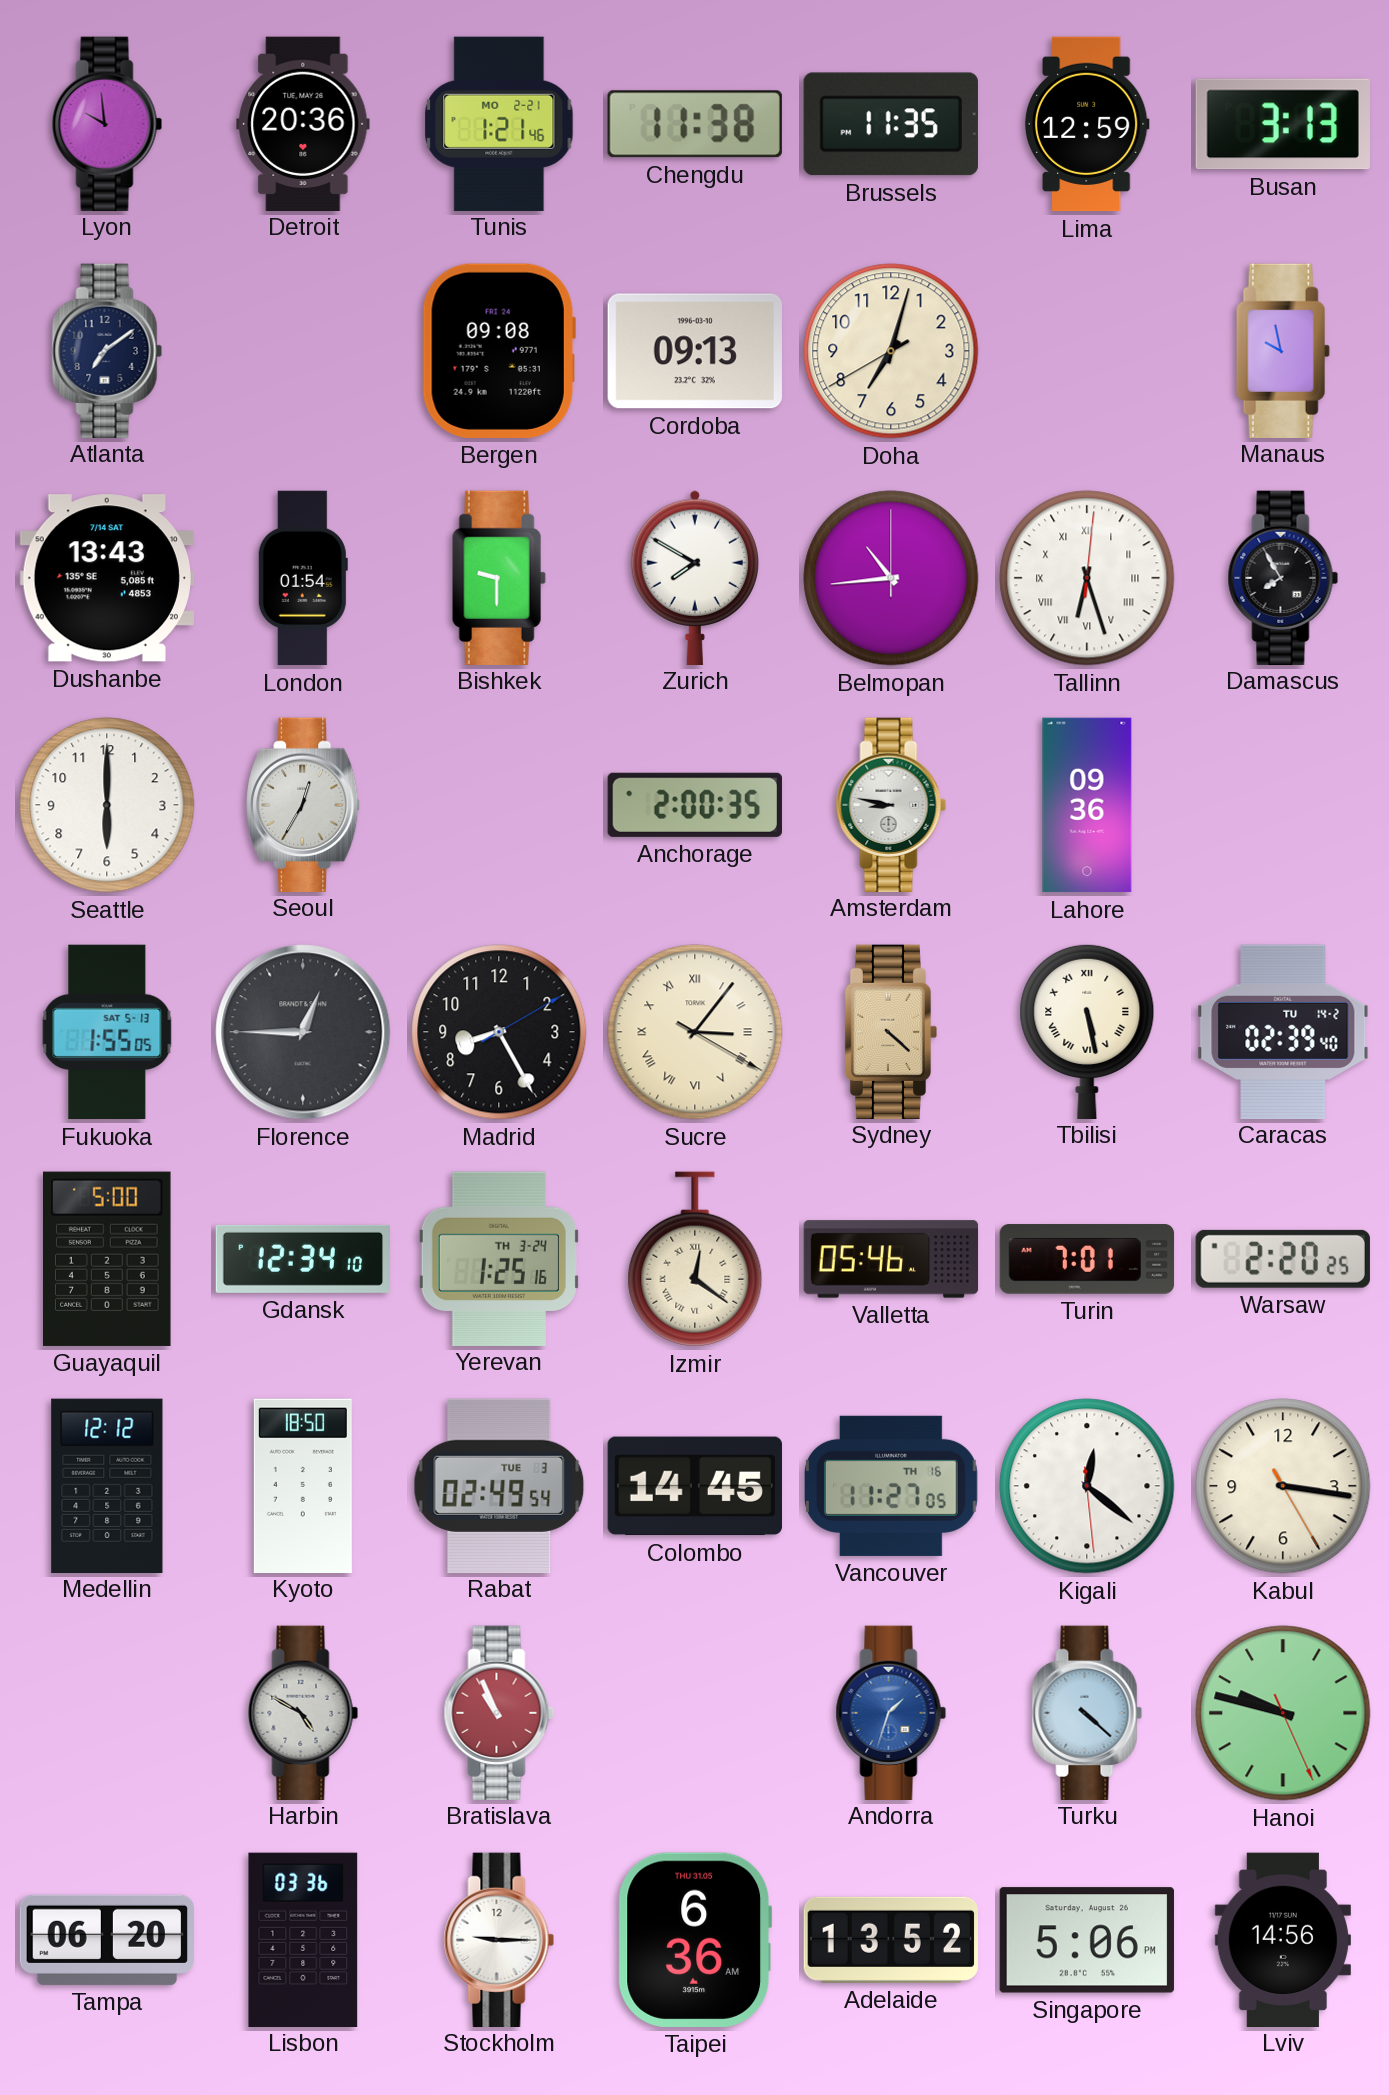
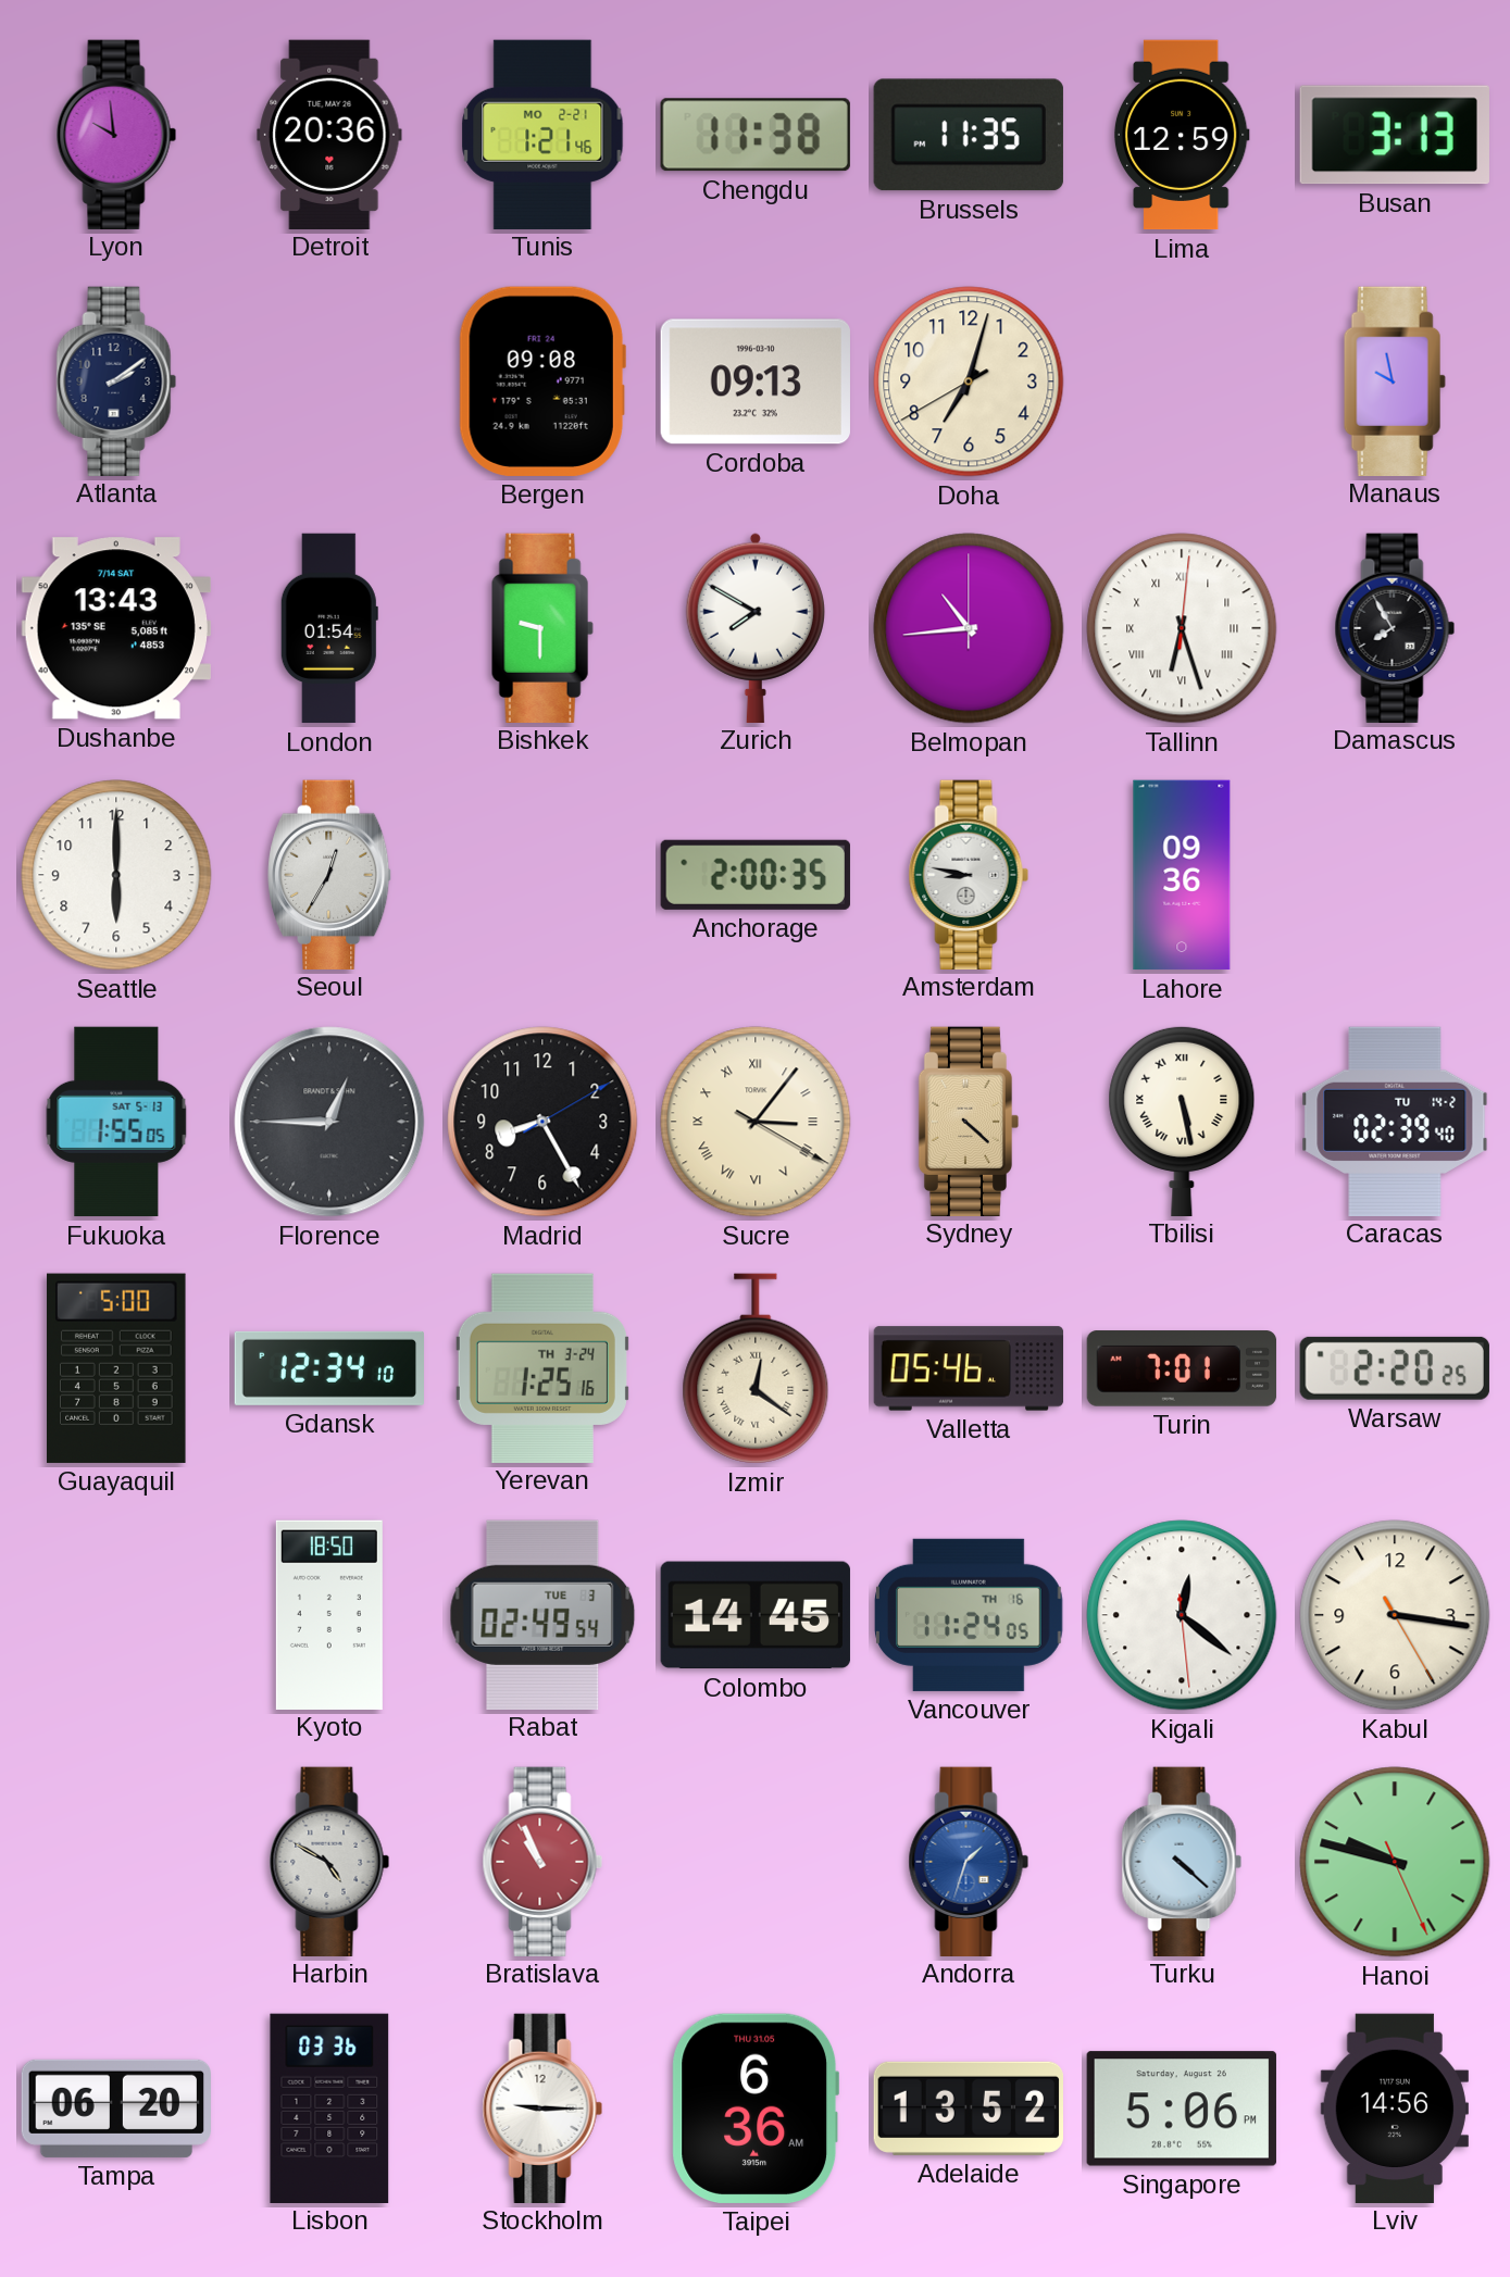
Atlanta: 7:09 -> 2:09
Medellin: 12:12 -> none
Vancouver: 11:27 -> 11:24
